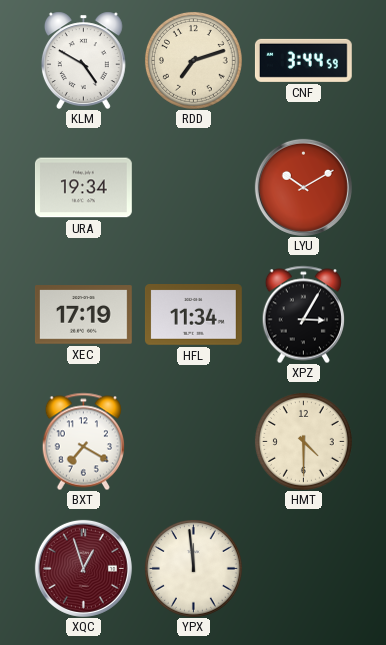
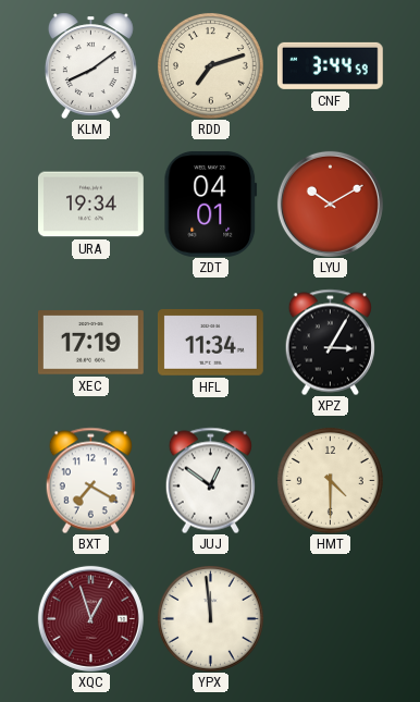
KLM: 4:50 -> 8:09
ZDT: none -> 04:01
JUJ: none -> 12:51
